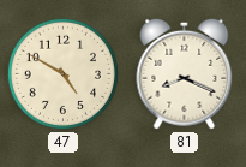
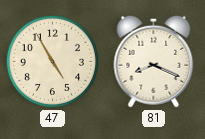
47: 4:50 -> 4:55
